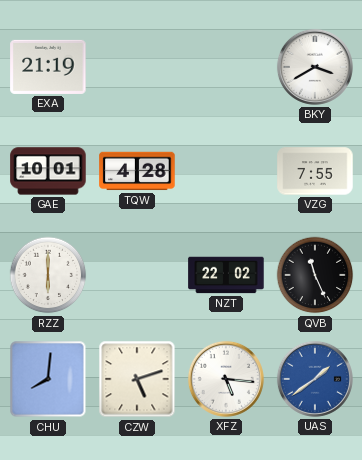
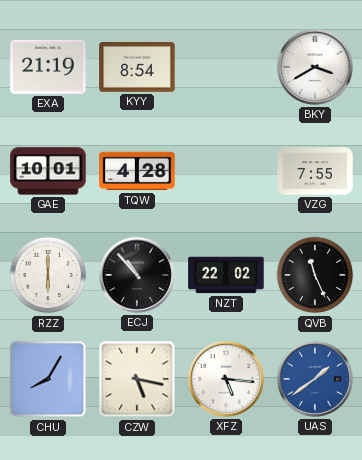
KYY: none -> 8:54
ECJ: none -> 10:53
CHU: 8:01 -> 8:05
CZW: 5:12 -> 5:17
